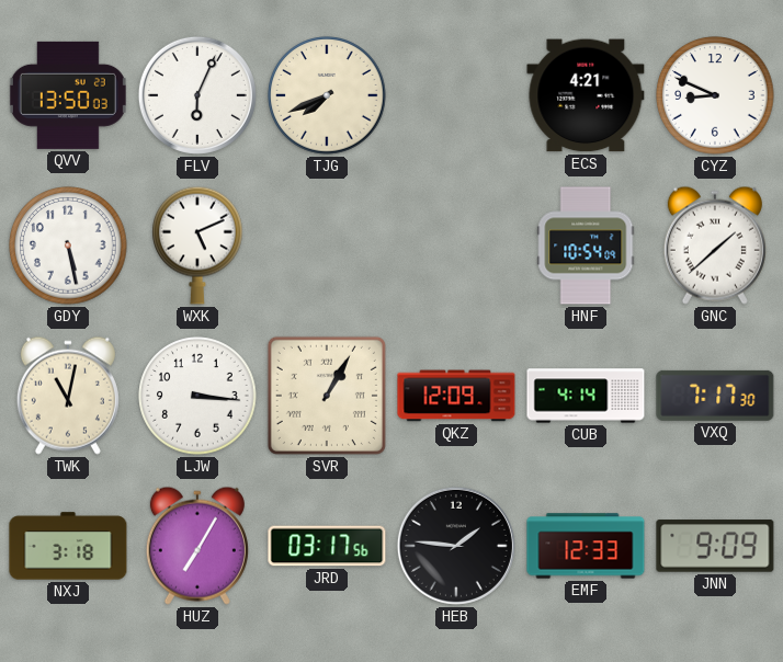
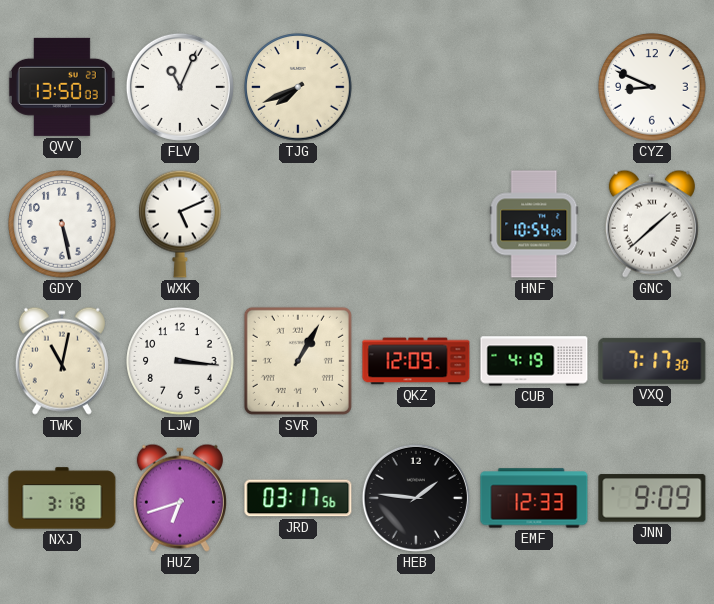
FLV: 6:04 -> 11:04
ECS: 4:21 -> none
CUB: 4:14 -> 4:19
HUZ: 7:05 -> 6:42
